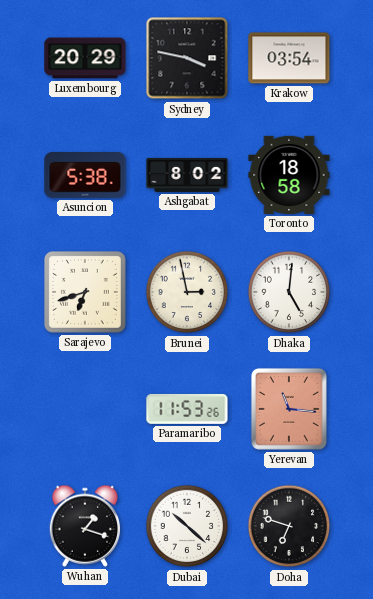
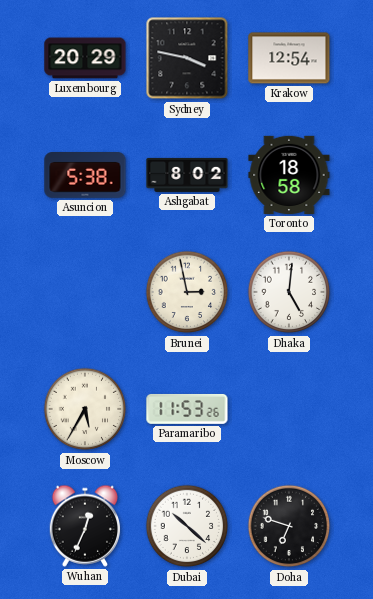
Krakow: 03:54 -> 12:54
Sarajevo: 6:42 -> none
Moscow: none -> 5:35
Yerevan: 11:16 -> none
Wuhan: 1:18 -> 12:34
